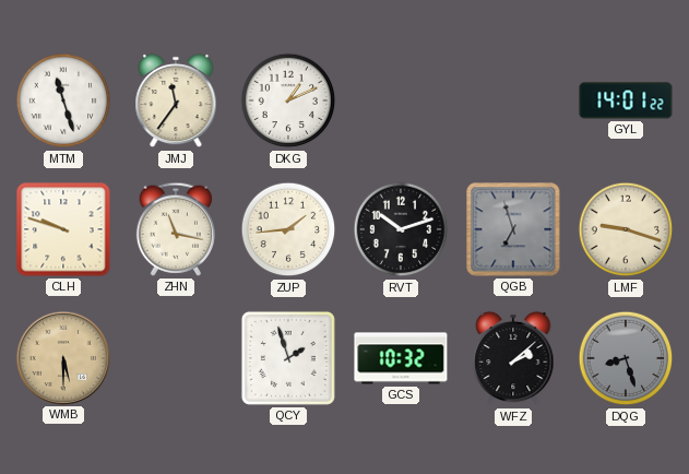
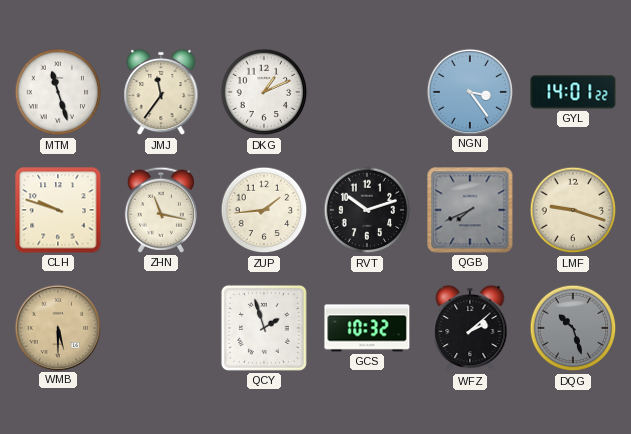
NGN: none -> 3:24
QGB: 6:57 -> 7:41
DQG: 8:27 -> 10:27
